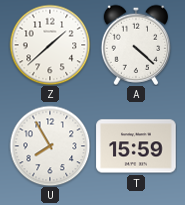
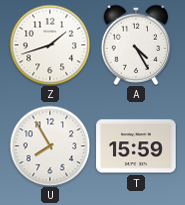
Z: 1:38 -> 1:42
A: 4:22 -> 4:25
